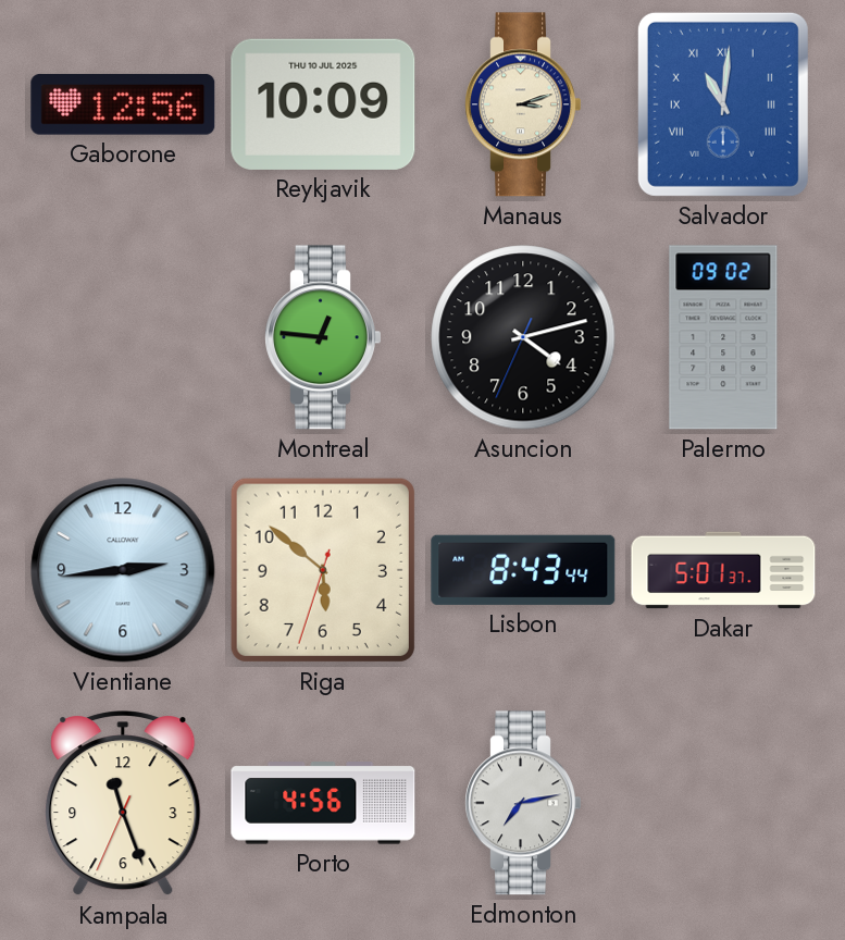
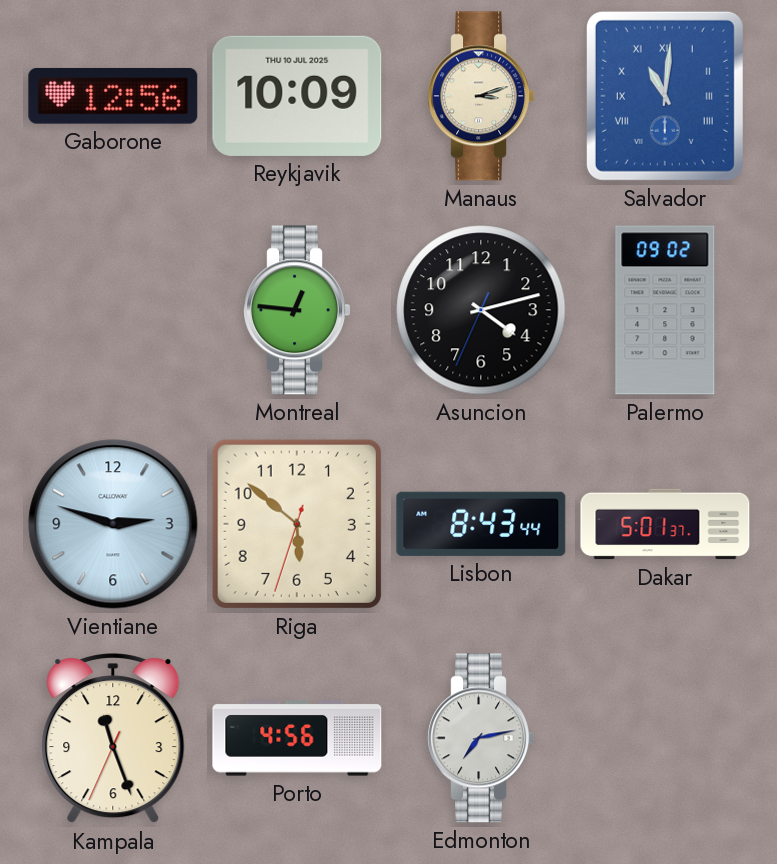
Vientiane: 2:44 -> 2:48
